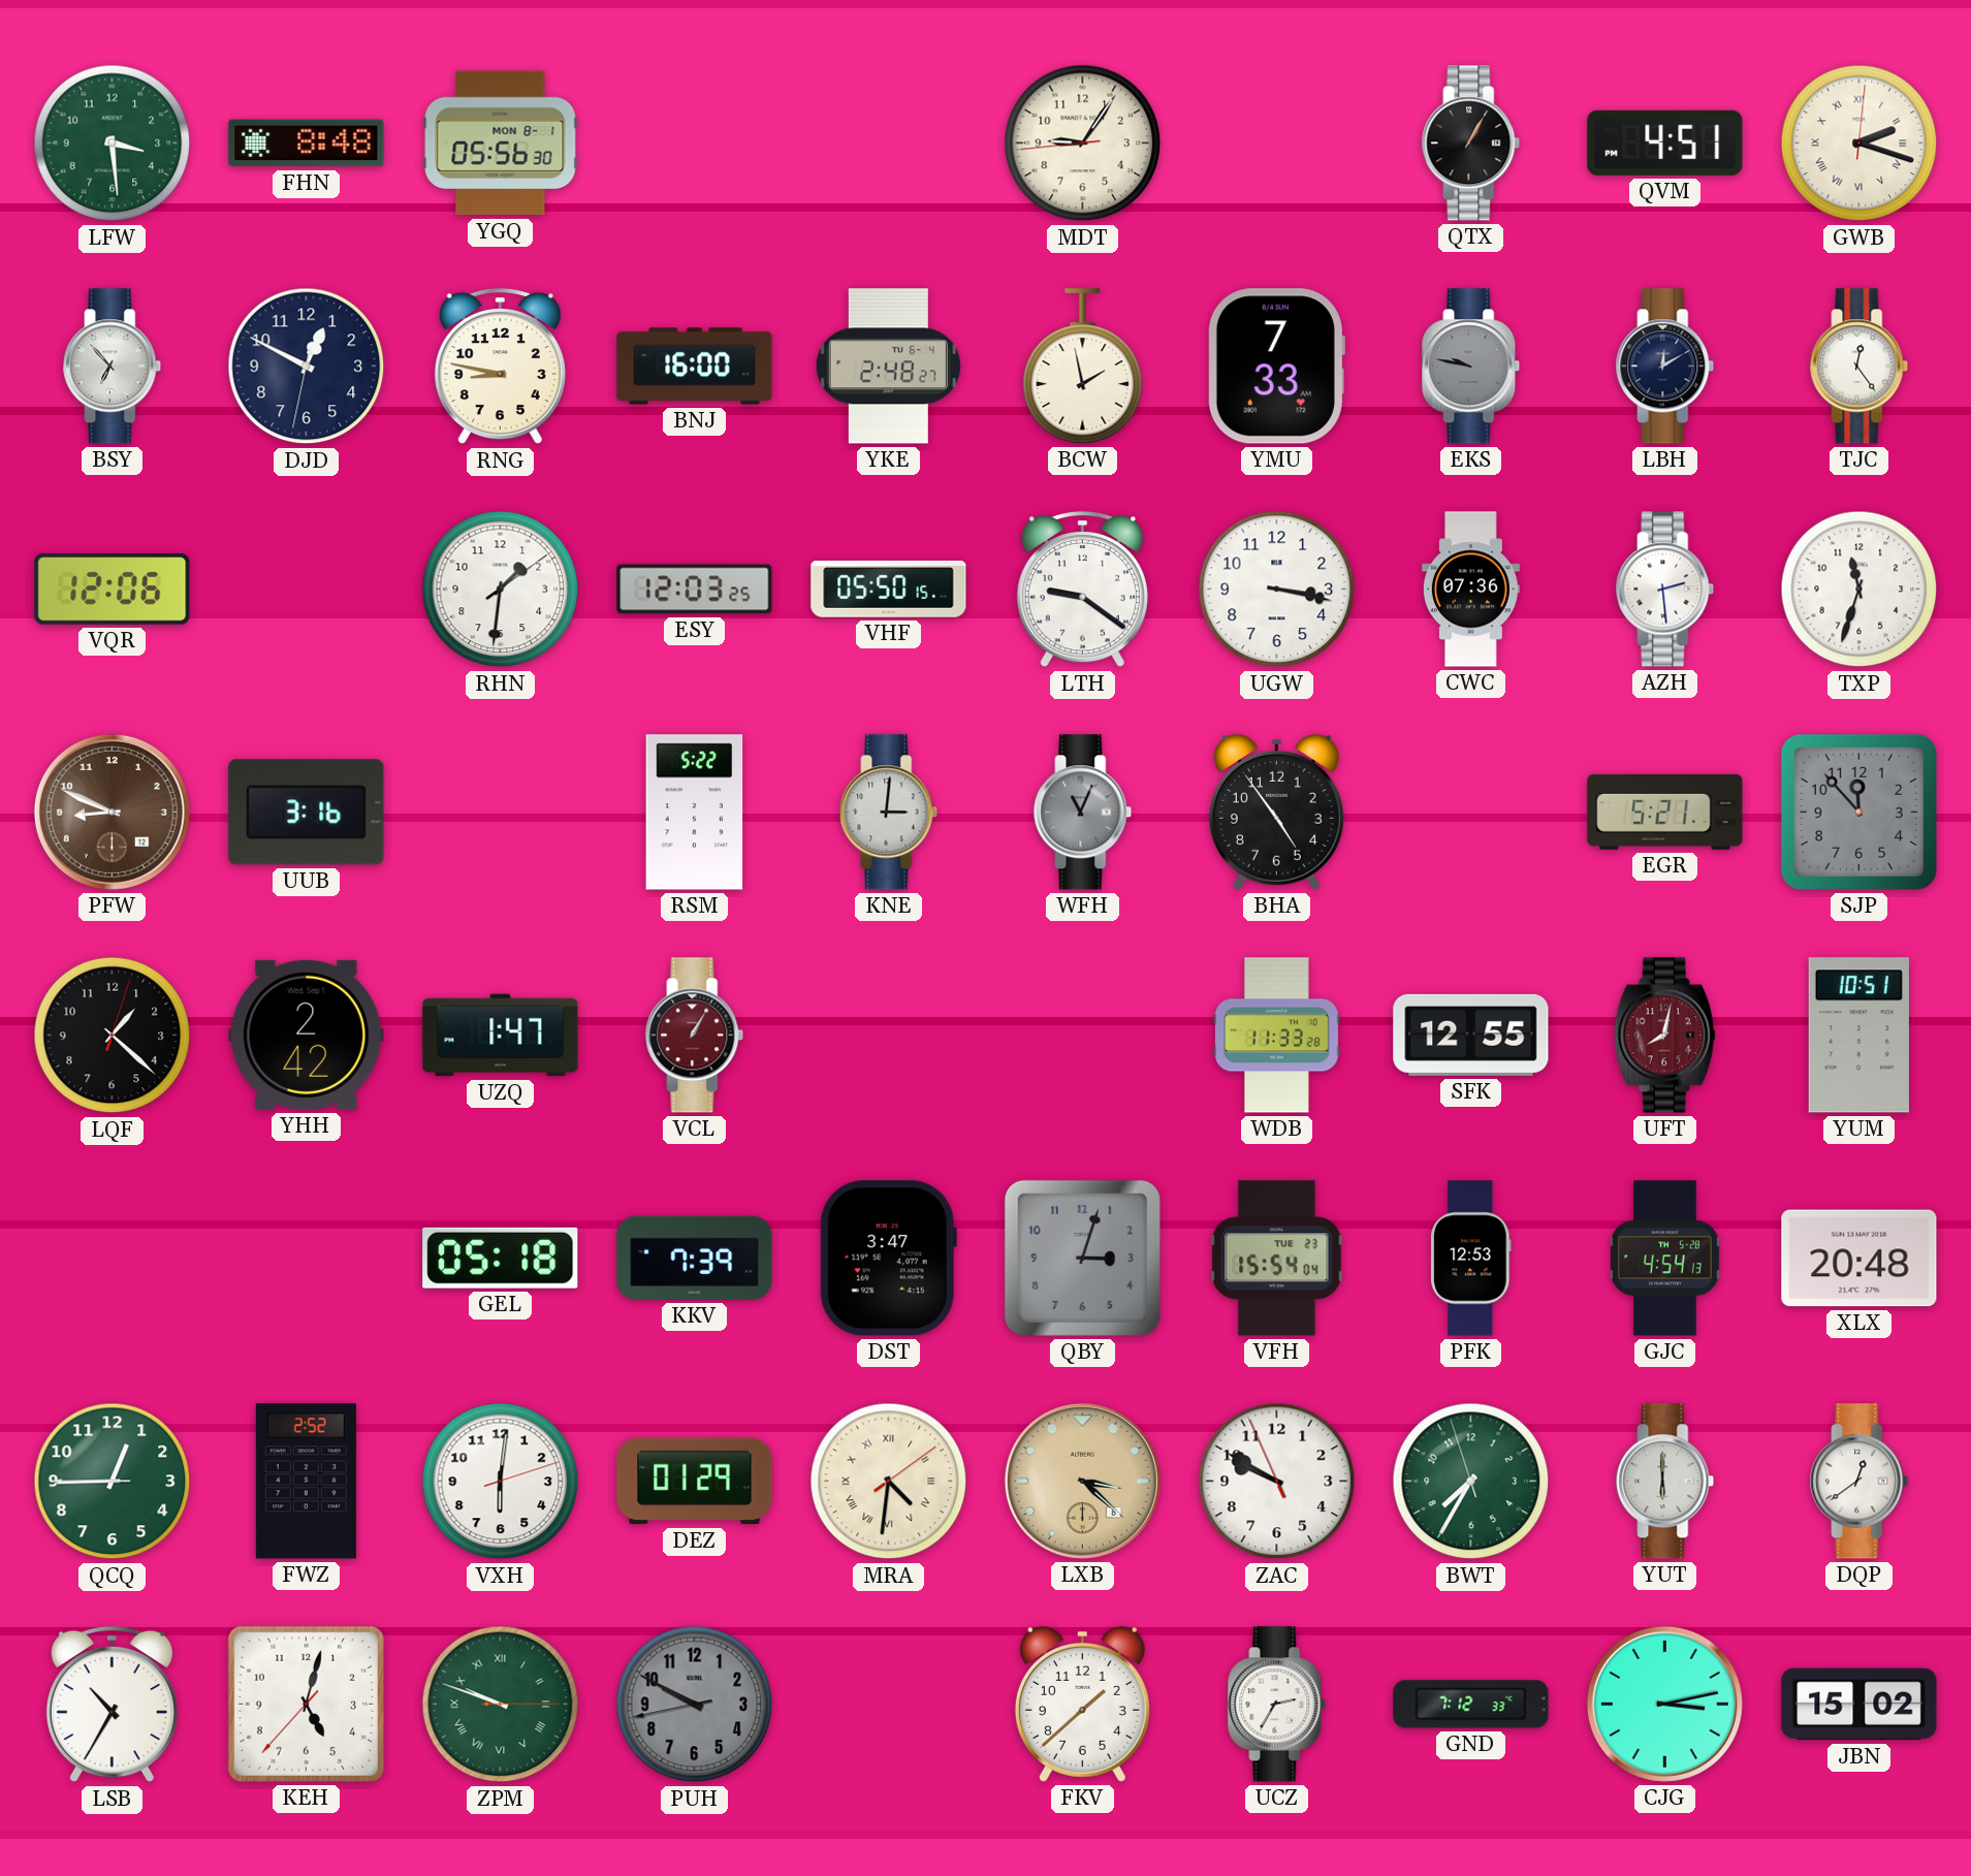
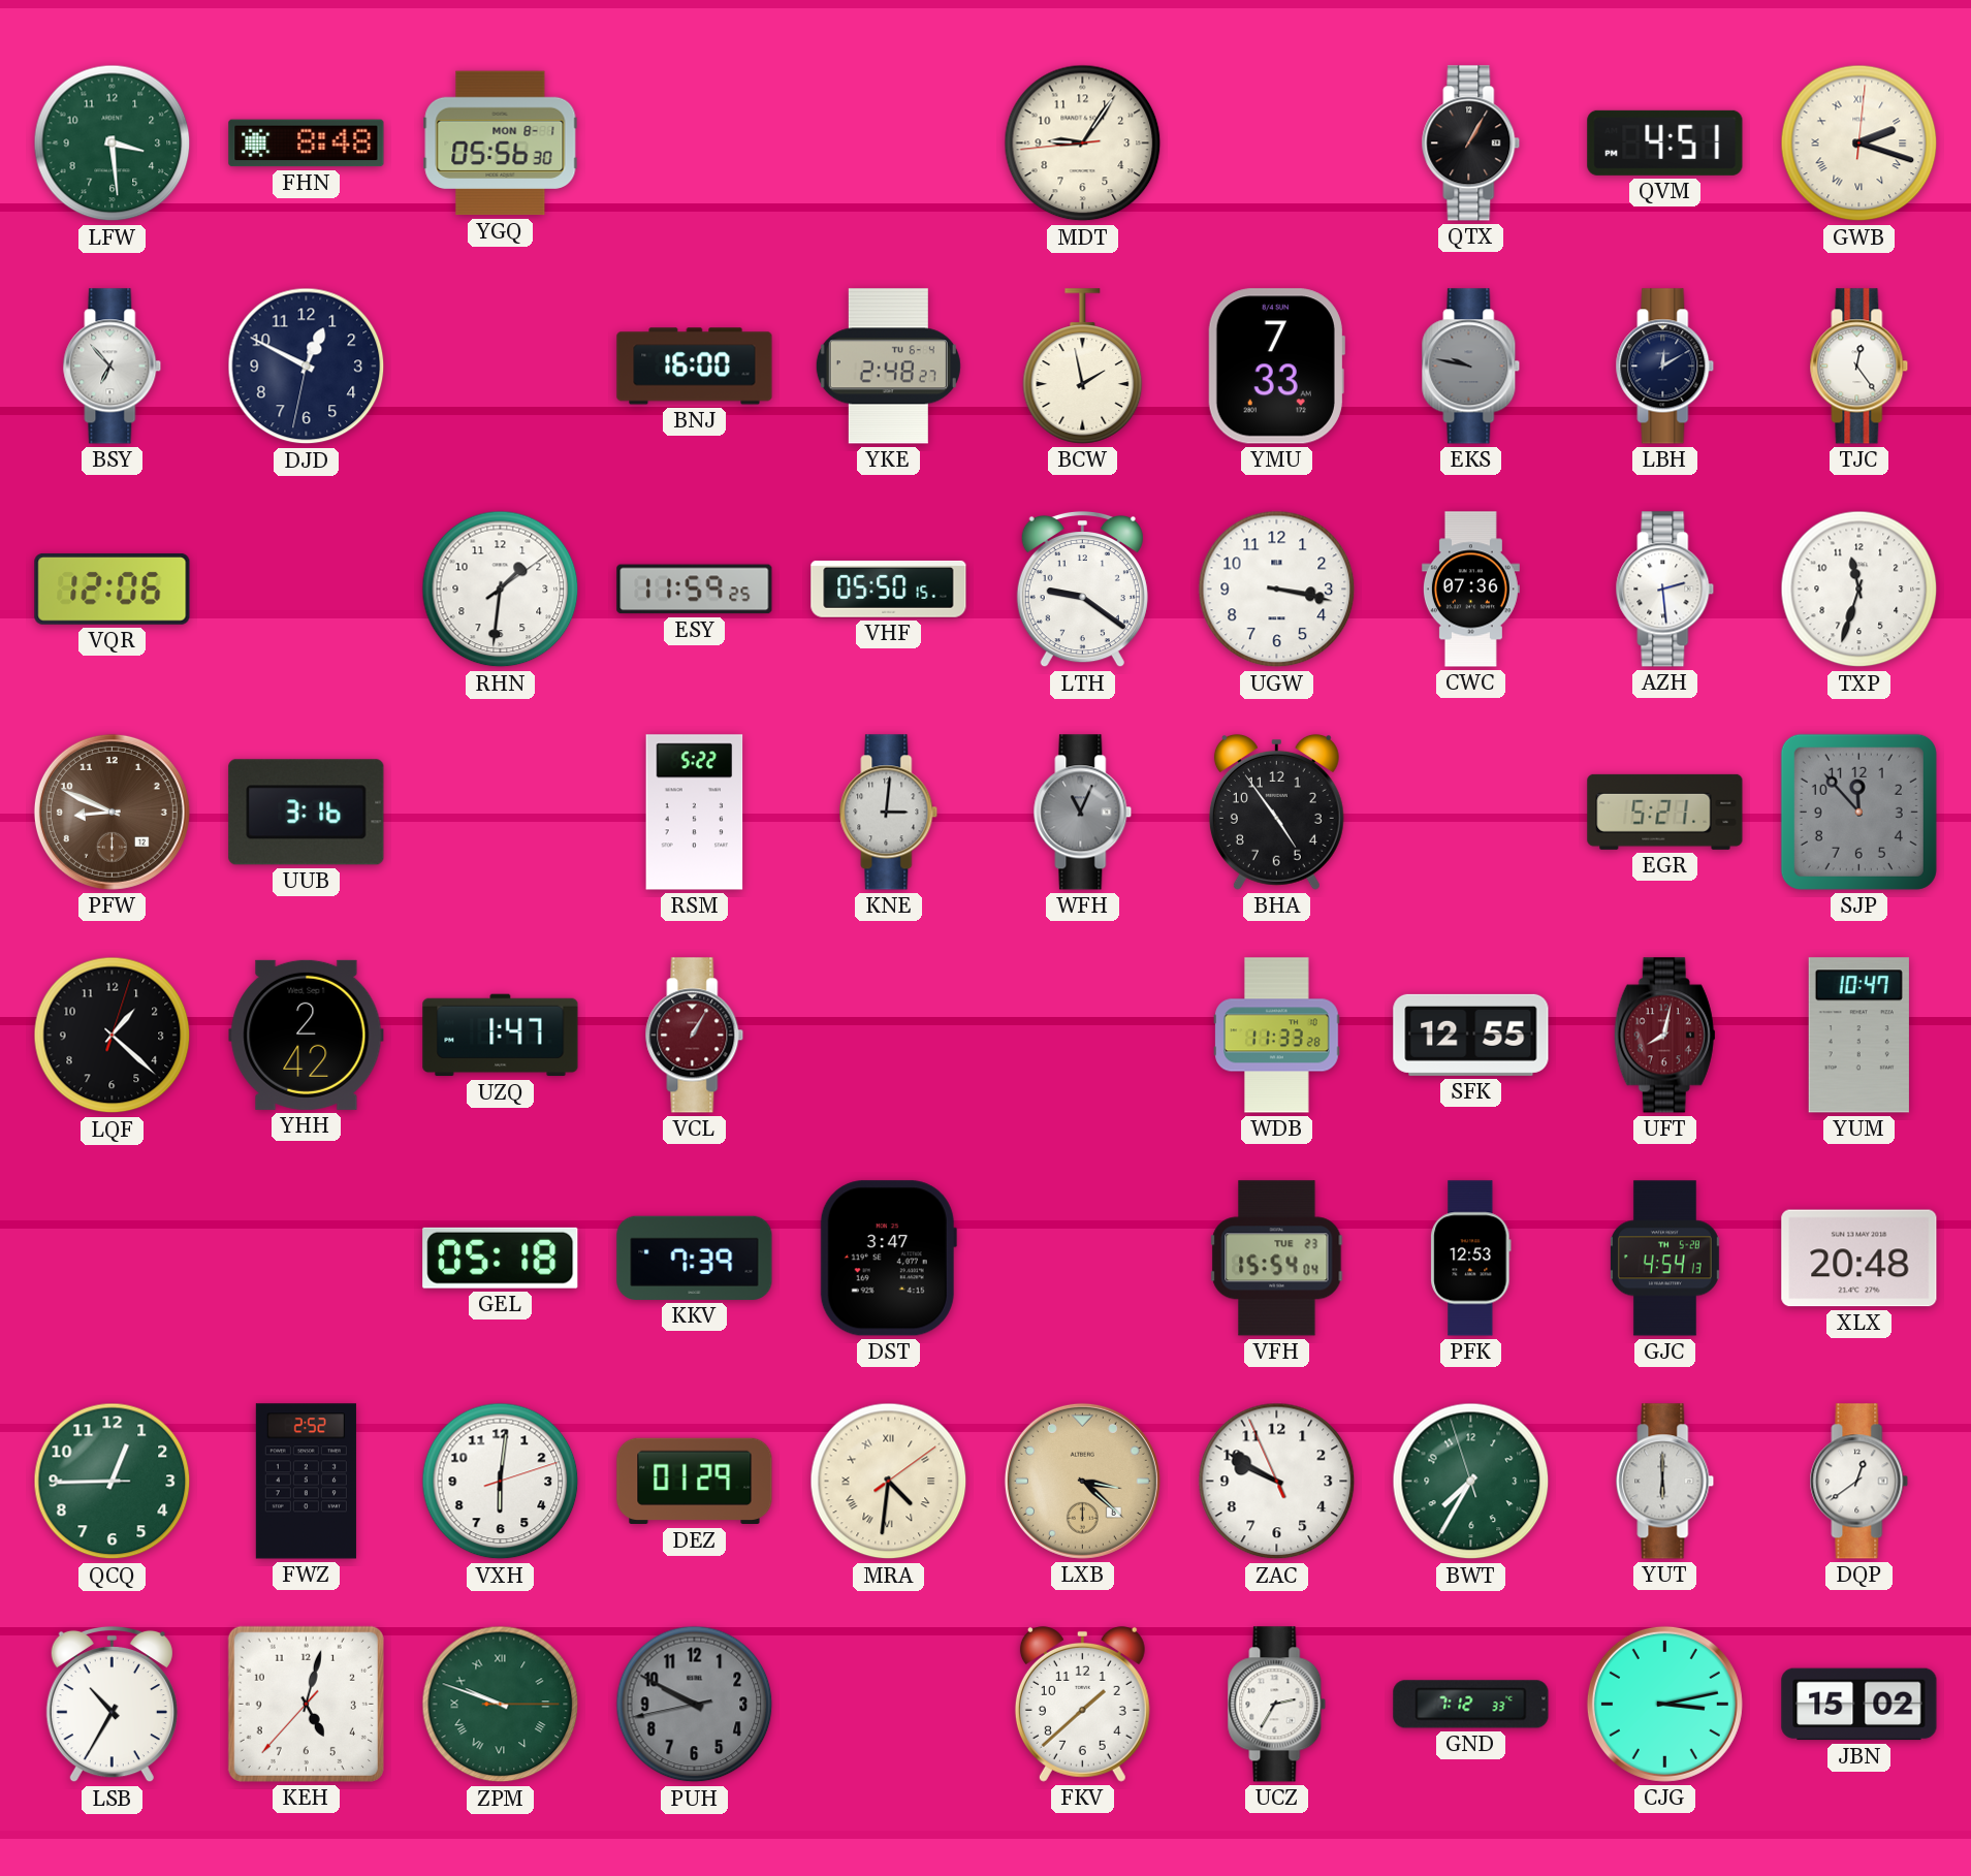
RNG: 8:47 -> none
ESY: 12:03 -> 11:59
YUM: 10:51 -> 10:47
QBY: 3:03 -> none
